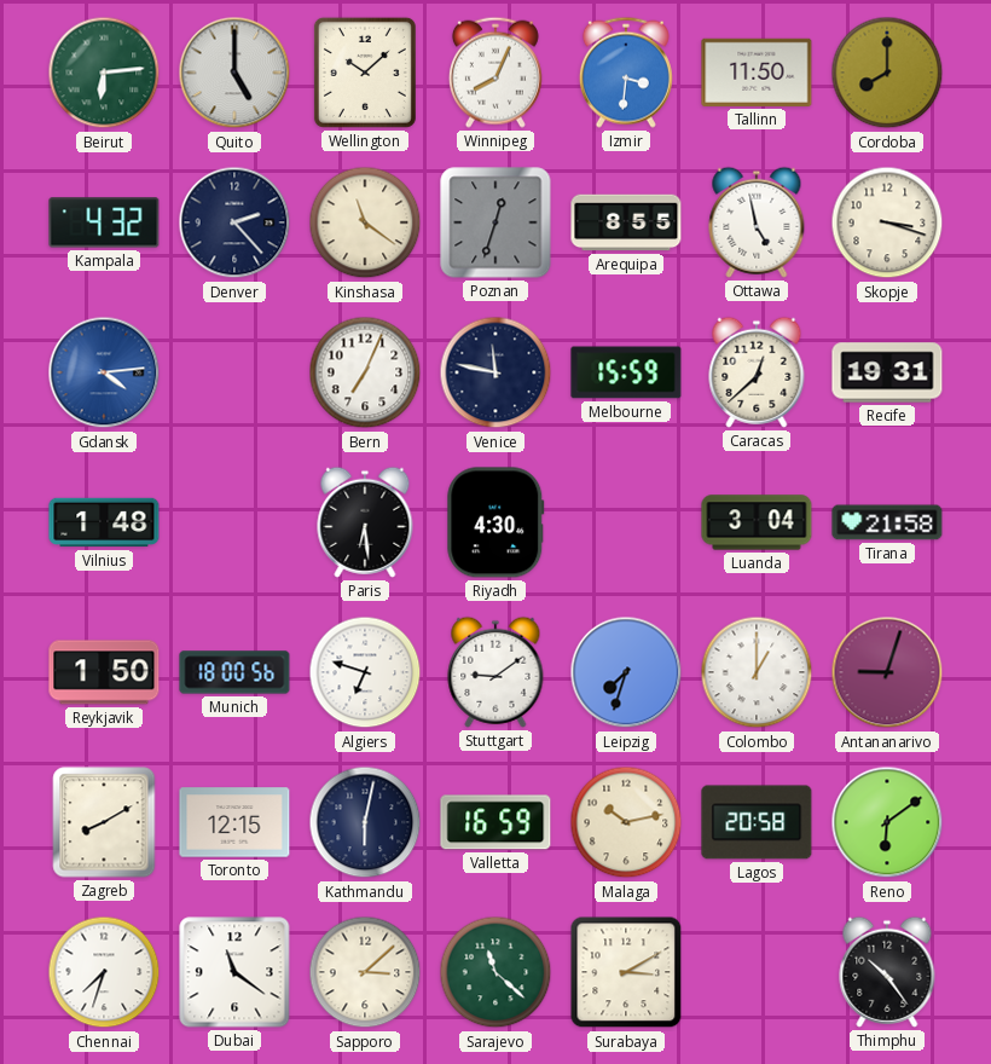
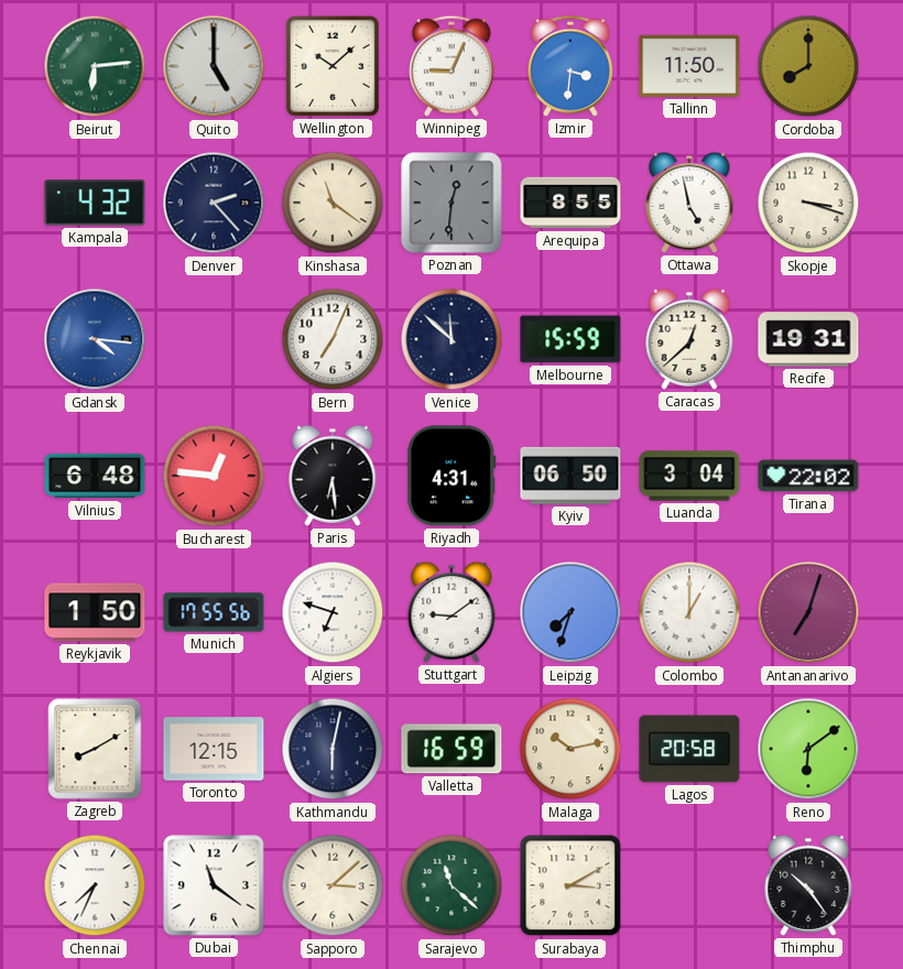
Winnipeg: 8:04 -> 9:04
Poznan: 12:33 -> 12:31
Gdansk: 4:14 -> 4:16
Venice: 11:47 -> 11:52
Vilnius: 1:48 -> 6:48
Bucharest: none -> 12:46
Riyadh: 4:30 -> 4:31
Kyiv: none -> 06:50
Tirana: 21:58 -> 22:02
Munich: 18:00 -> 17:55
Antananarivo: 9:03 -> 7:03
Chennai: 7:33 -> 7:34
